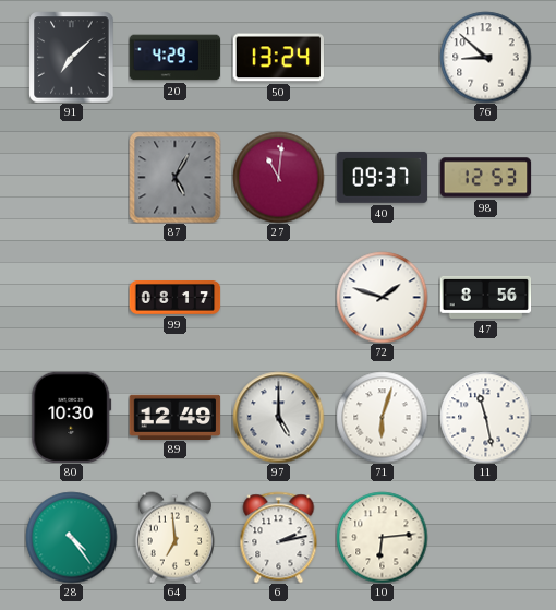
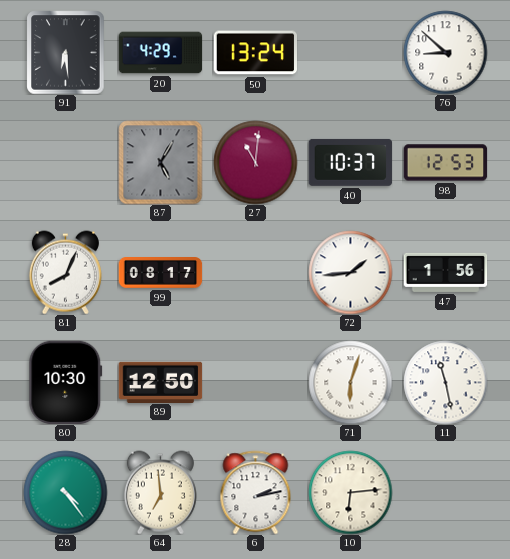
91: 7:08 -> 6:29
40: 09:37 -> 10:37
81: none -> 8:04
72: 1:48 -> 1:44
47: 8:56 -> 1:56
89: 12:49 -> 12:50
97: 5:00 -> none
